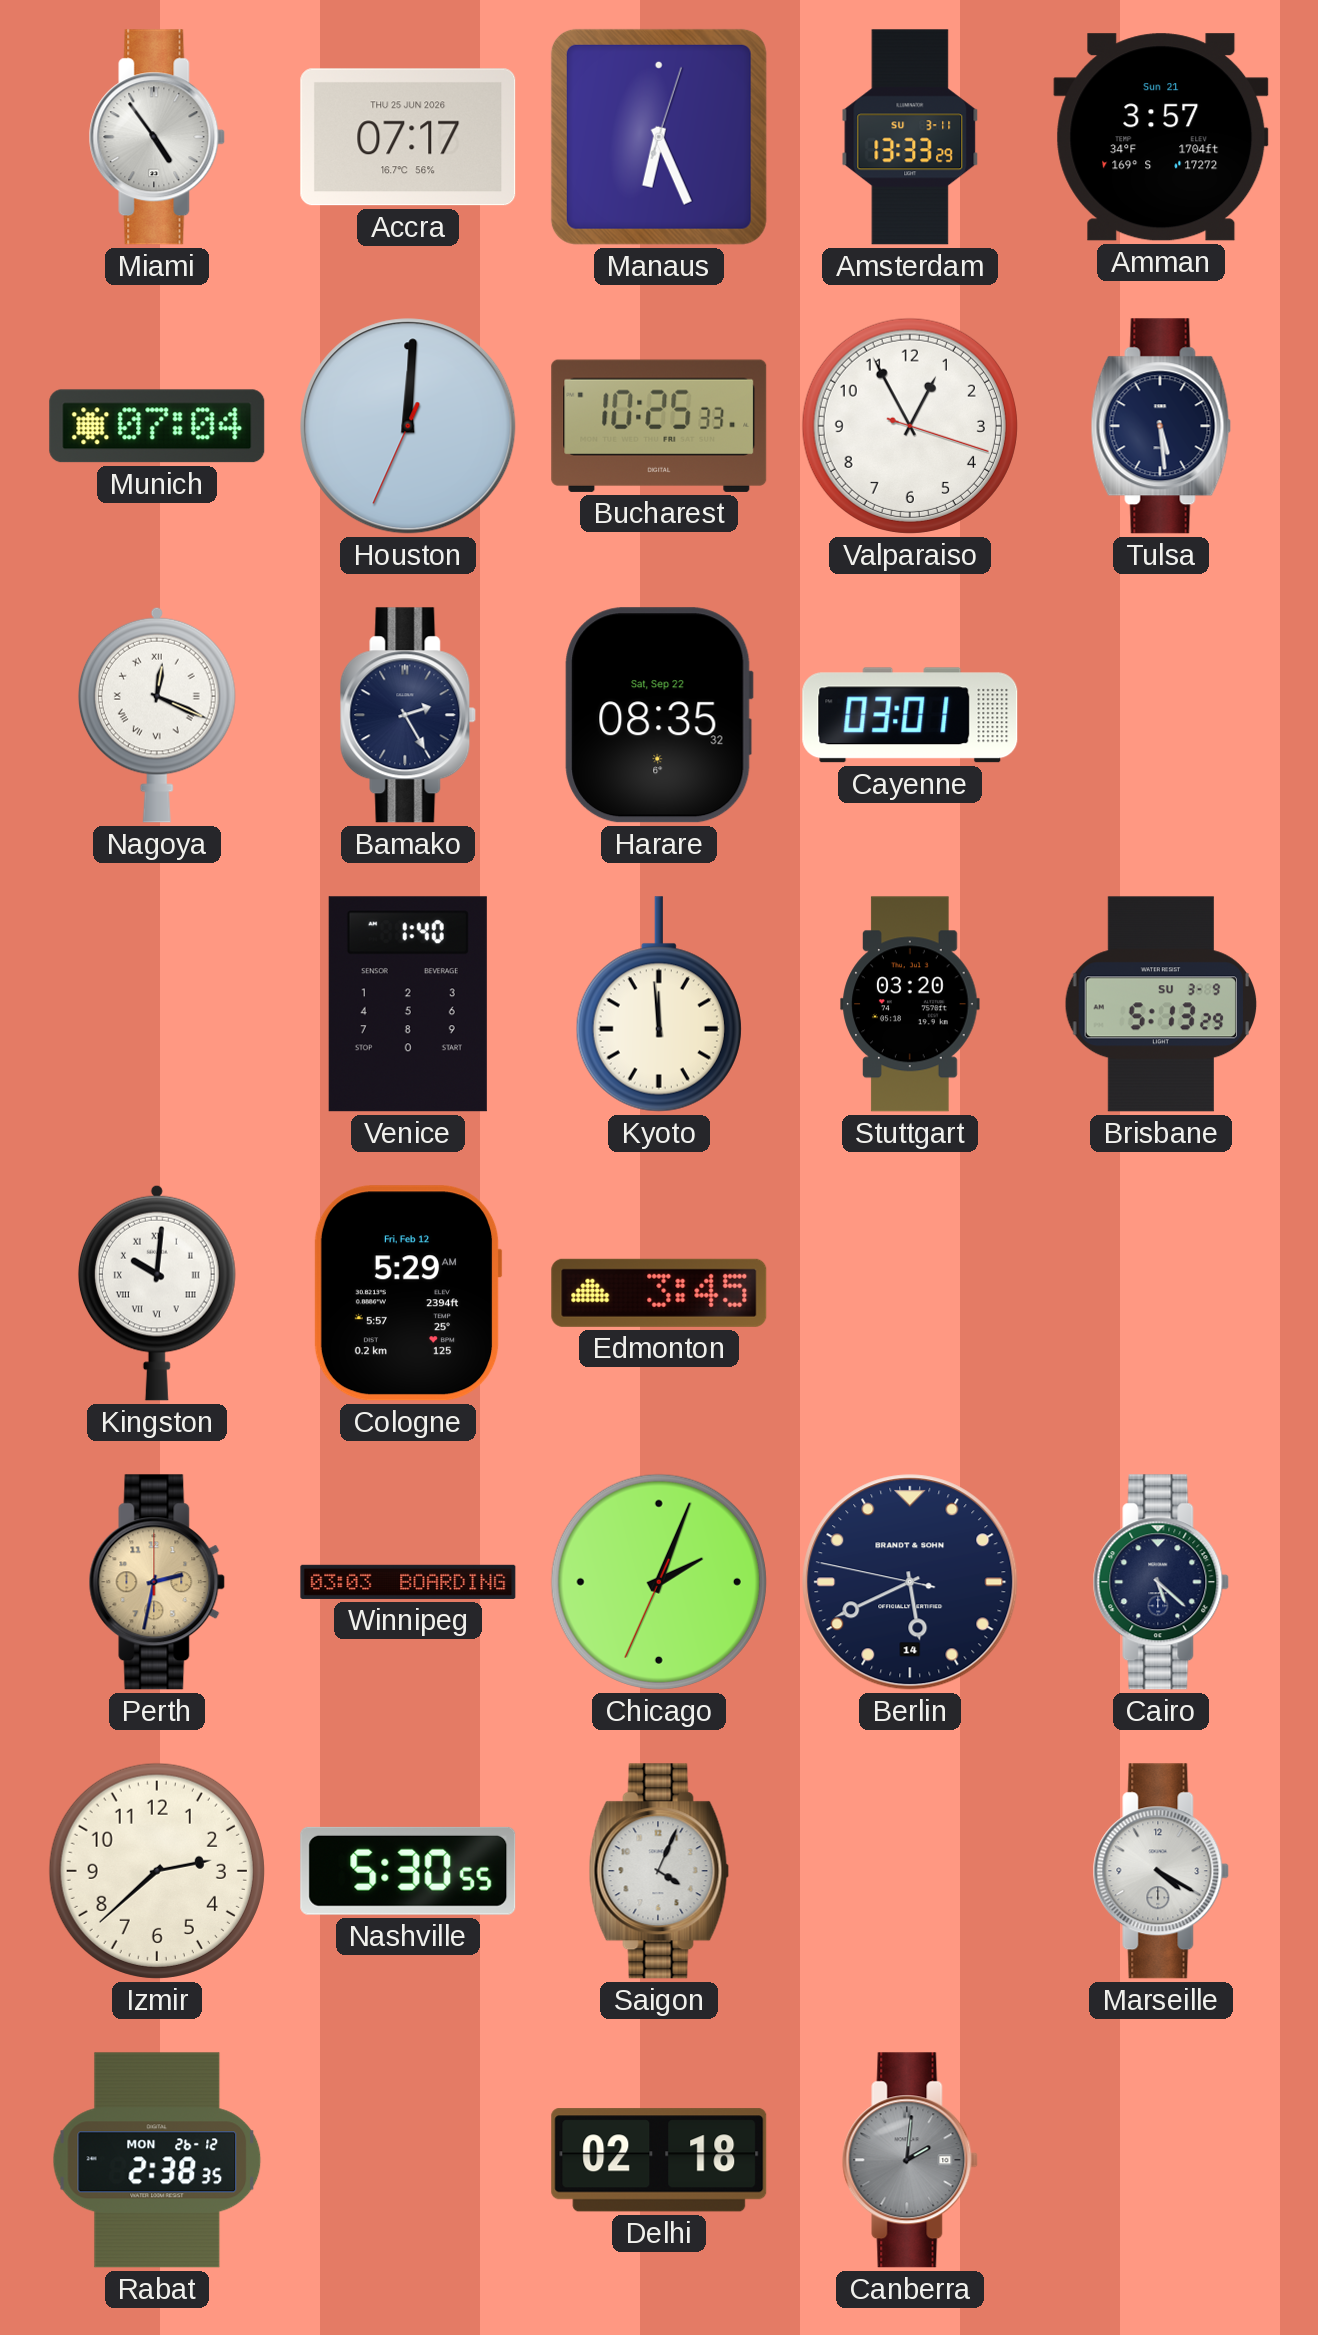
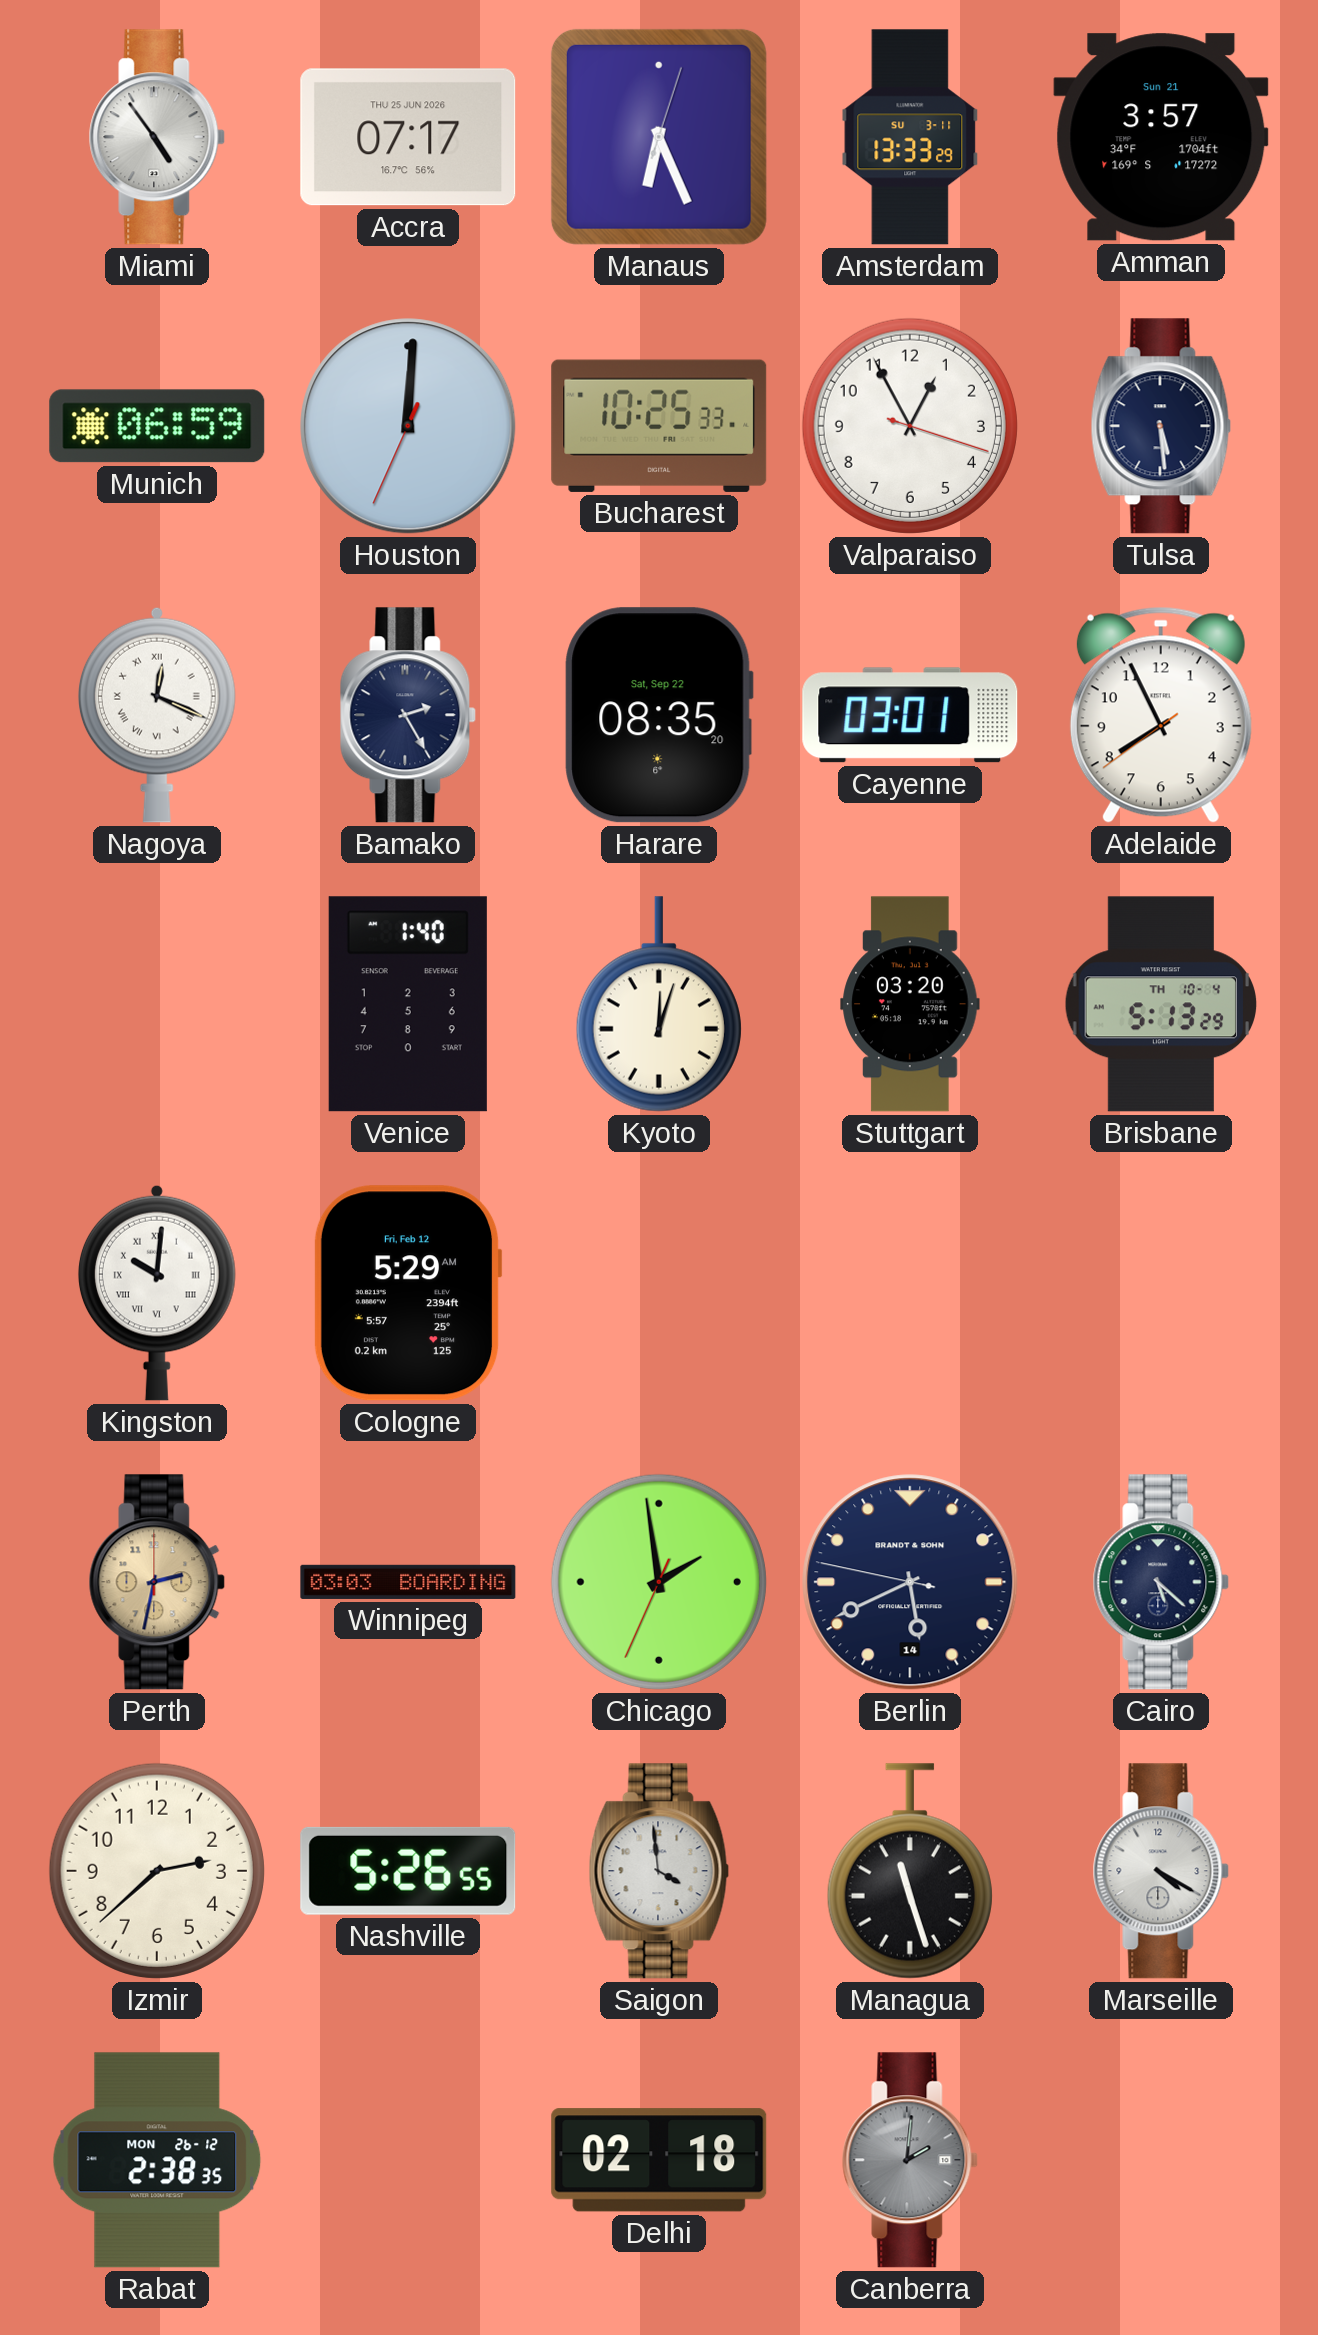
Munich: 07:04 -> 06:59
Harare: 08:35:32 -> 08:35:20
Adelaide: none -> 7:55
Kyoto: 11:59 -> 12:03
Brisbane date: SU 3-9 -> TH 10-4
Edmonton: 3:45 -> none
Chicago: 2:03 -> 1:58
Nashville: 5:30 -> 5:26
Saigon: 4:04 -> 3:59
Managua: none -> 11:27
